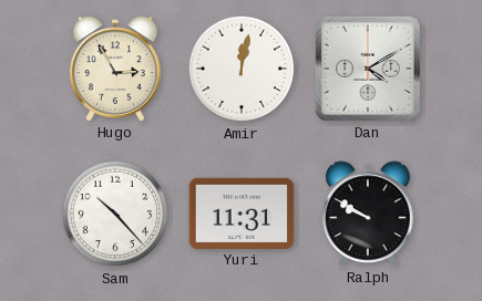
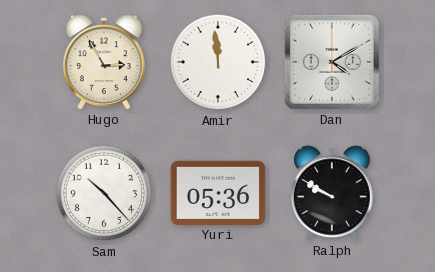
Amir: 12:02 -> 11:59
Yuri: 11:31 -> 05:36
